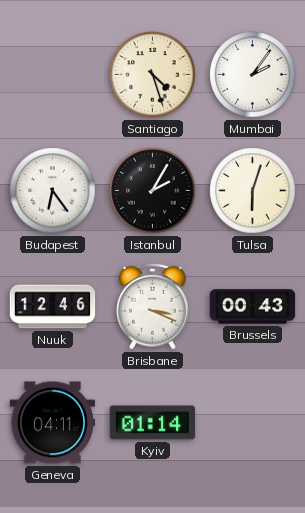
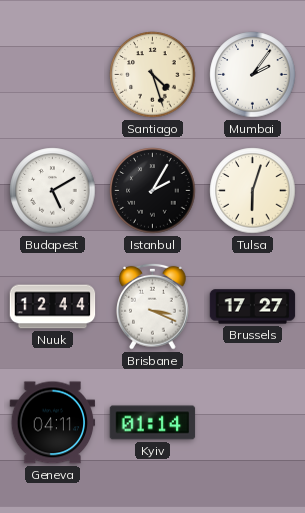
Budapest: 6:24 -> 5:10
Nuuk: 12:46 -> 12:44
Brussels: 00:43 -> 17:27
